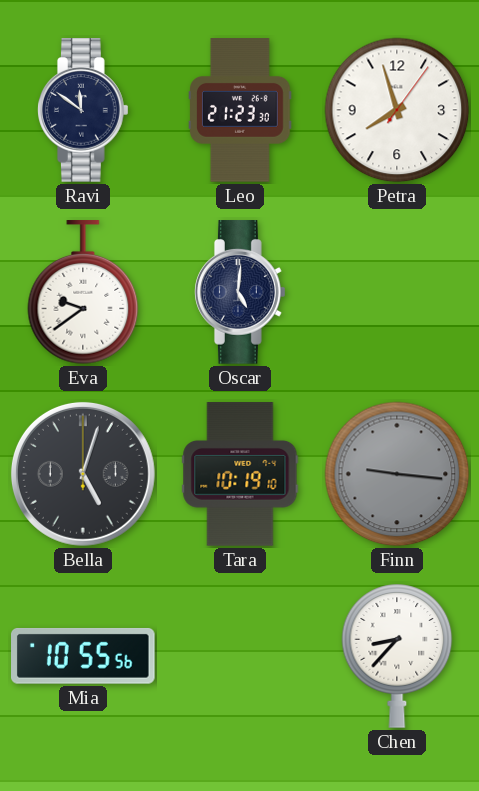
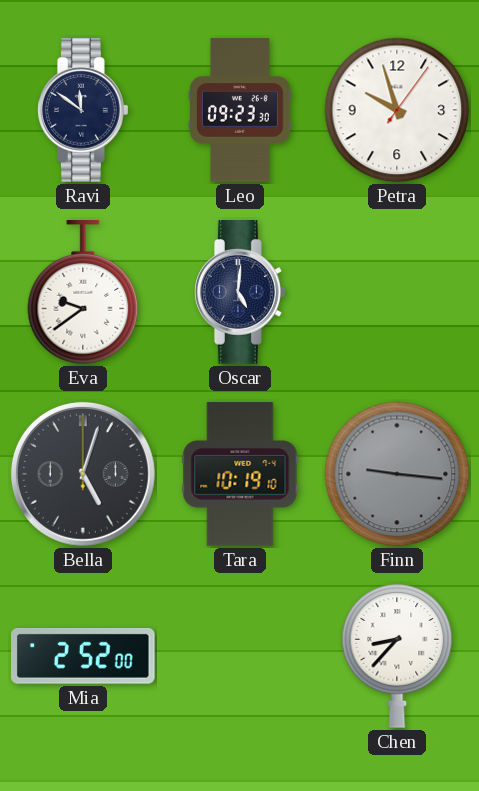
Leo: 21:23 -> 09:23
Petra: 7:57 -> 9:57
Mia: 10:55 -> 2:52
